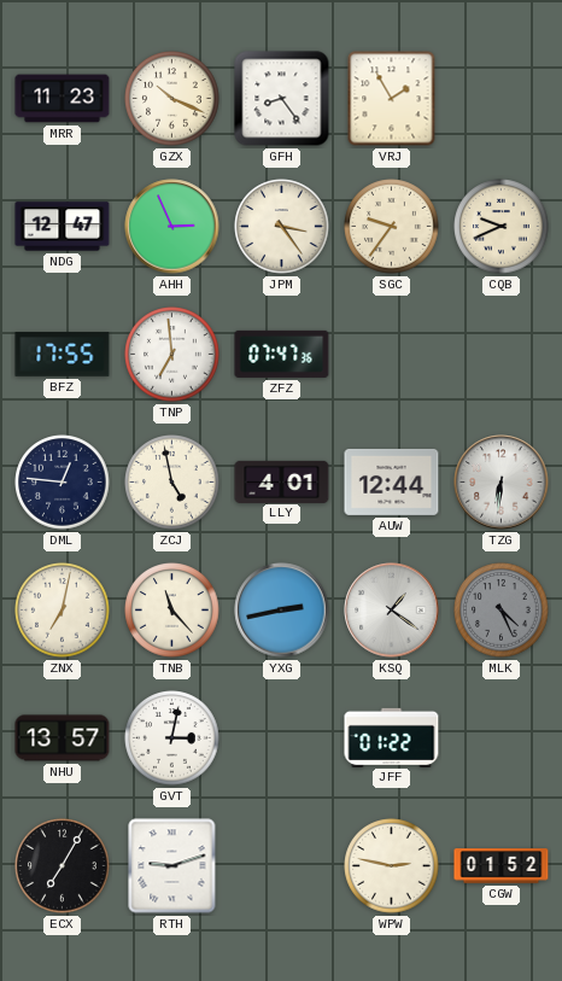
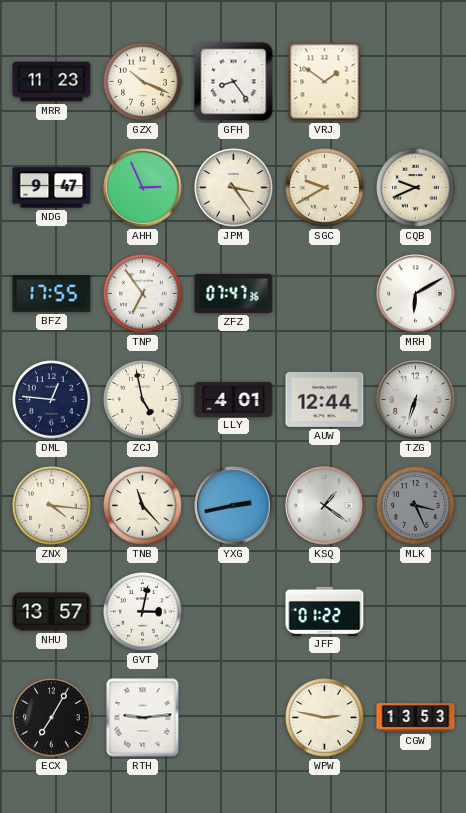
VRJ: 1:55 -> 1:51
NDG: 12:47 -> 9:47
SGC: 9:36 -> 9:40
TNP: 6:59 -> 6:54
MRH: none -> 6:10
TZG: 6:31 -> 6:33
ZNX: 7:02 -> 4:16
MLK: 4:26 -> 3:26
RTH: 9:12 -> 9:14
CGW: 01:52 -> 13:53
